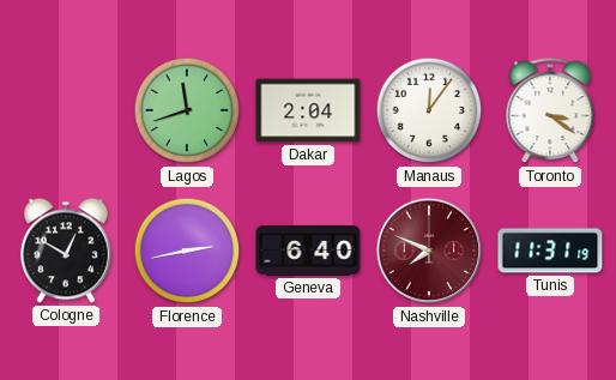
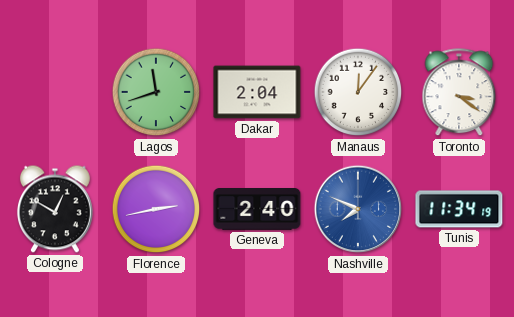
Geneva: 6:40 -> 2:40
Nashville dial: burgundy -> blue
Tunis: 11:31 -> 11:34
